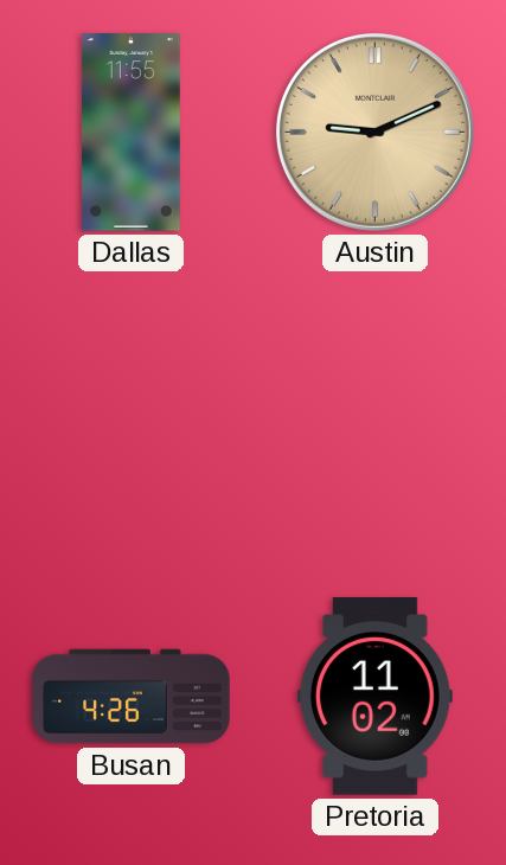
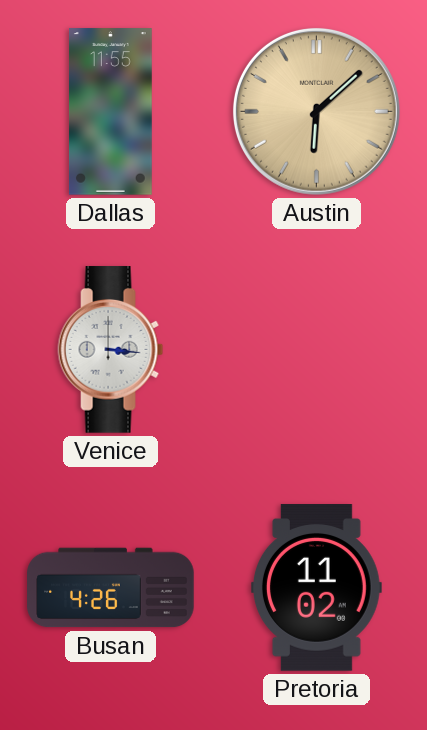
Austin: 9:11 -> 6:08
Venice: none -> 3:16
